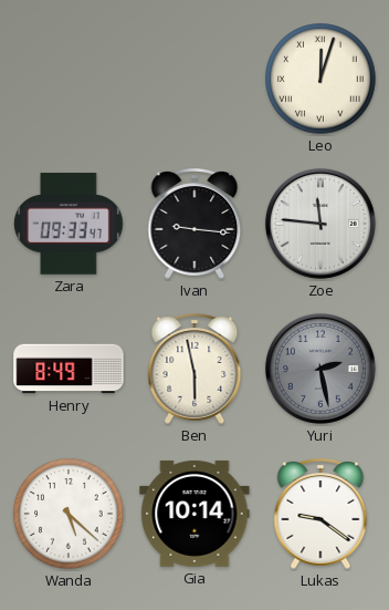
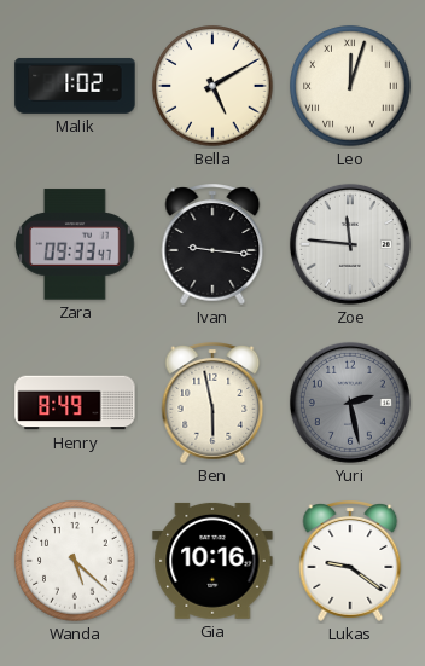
Malik: none -> 1:02
Bella: none -> 5:10
Gia: 10:14 -> 10:16
